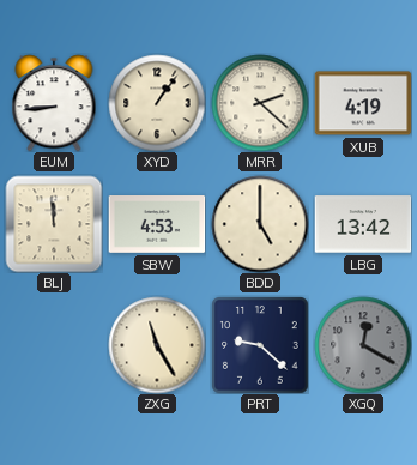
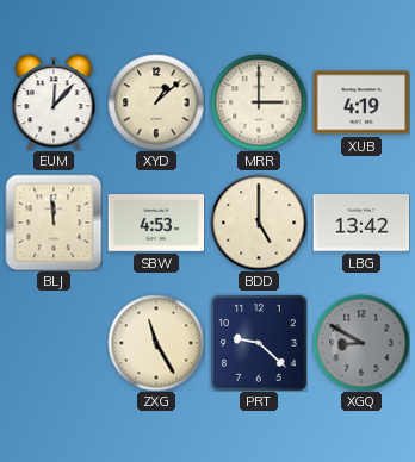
EUM: 8:44 -> 12:07
XYD: 1:06 -> 1:08
MRR: 2:22 -> 3:00
XGQ: 12:20 -> 8:50
